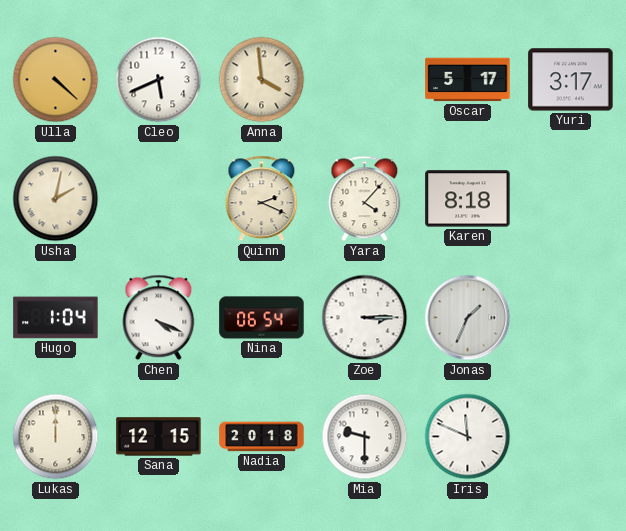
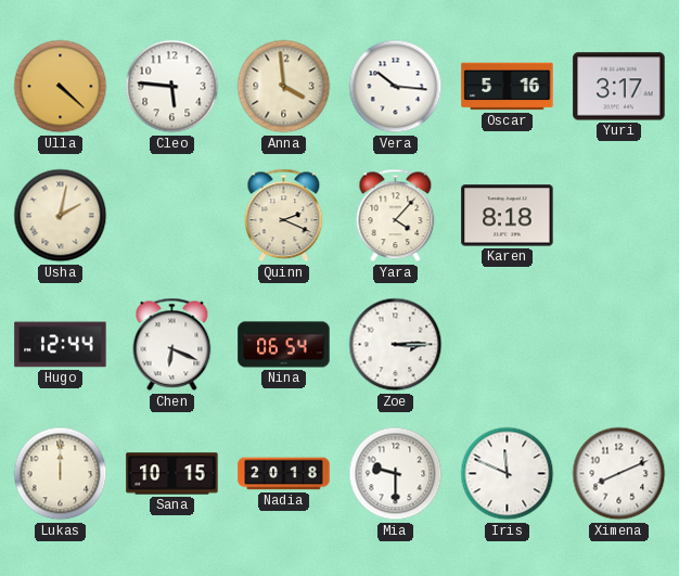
Cleo: 5:41 -> 5:46
Vera: none -> 10:16
Oscar: 5:17 -> 5:16
Hugo: 1:04 -> 12:44
Chen: 4:19 -> 6:19
Jonas: 1:34 -> none
Sana: 12:15 -> 10:15
Ximena: none -> 8:11
